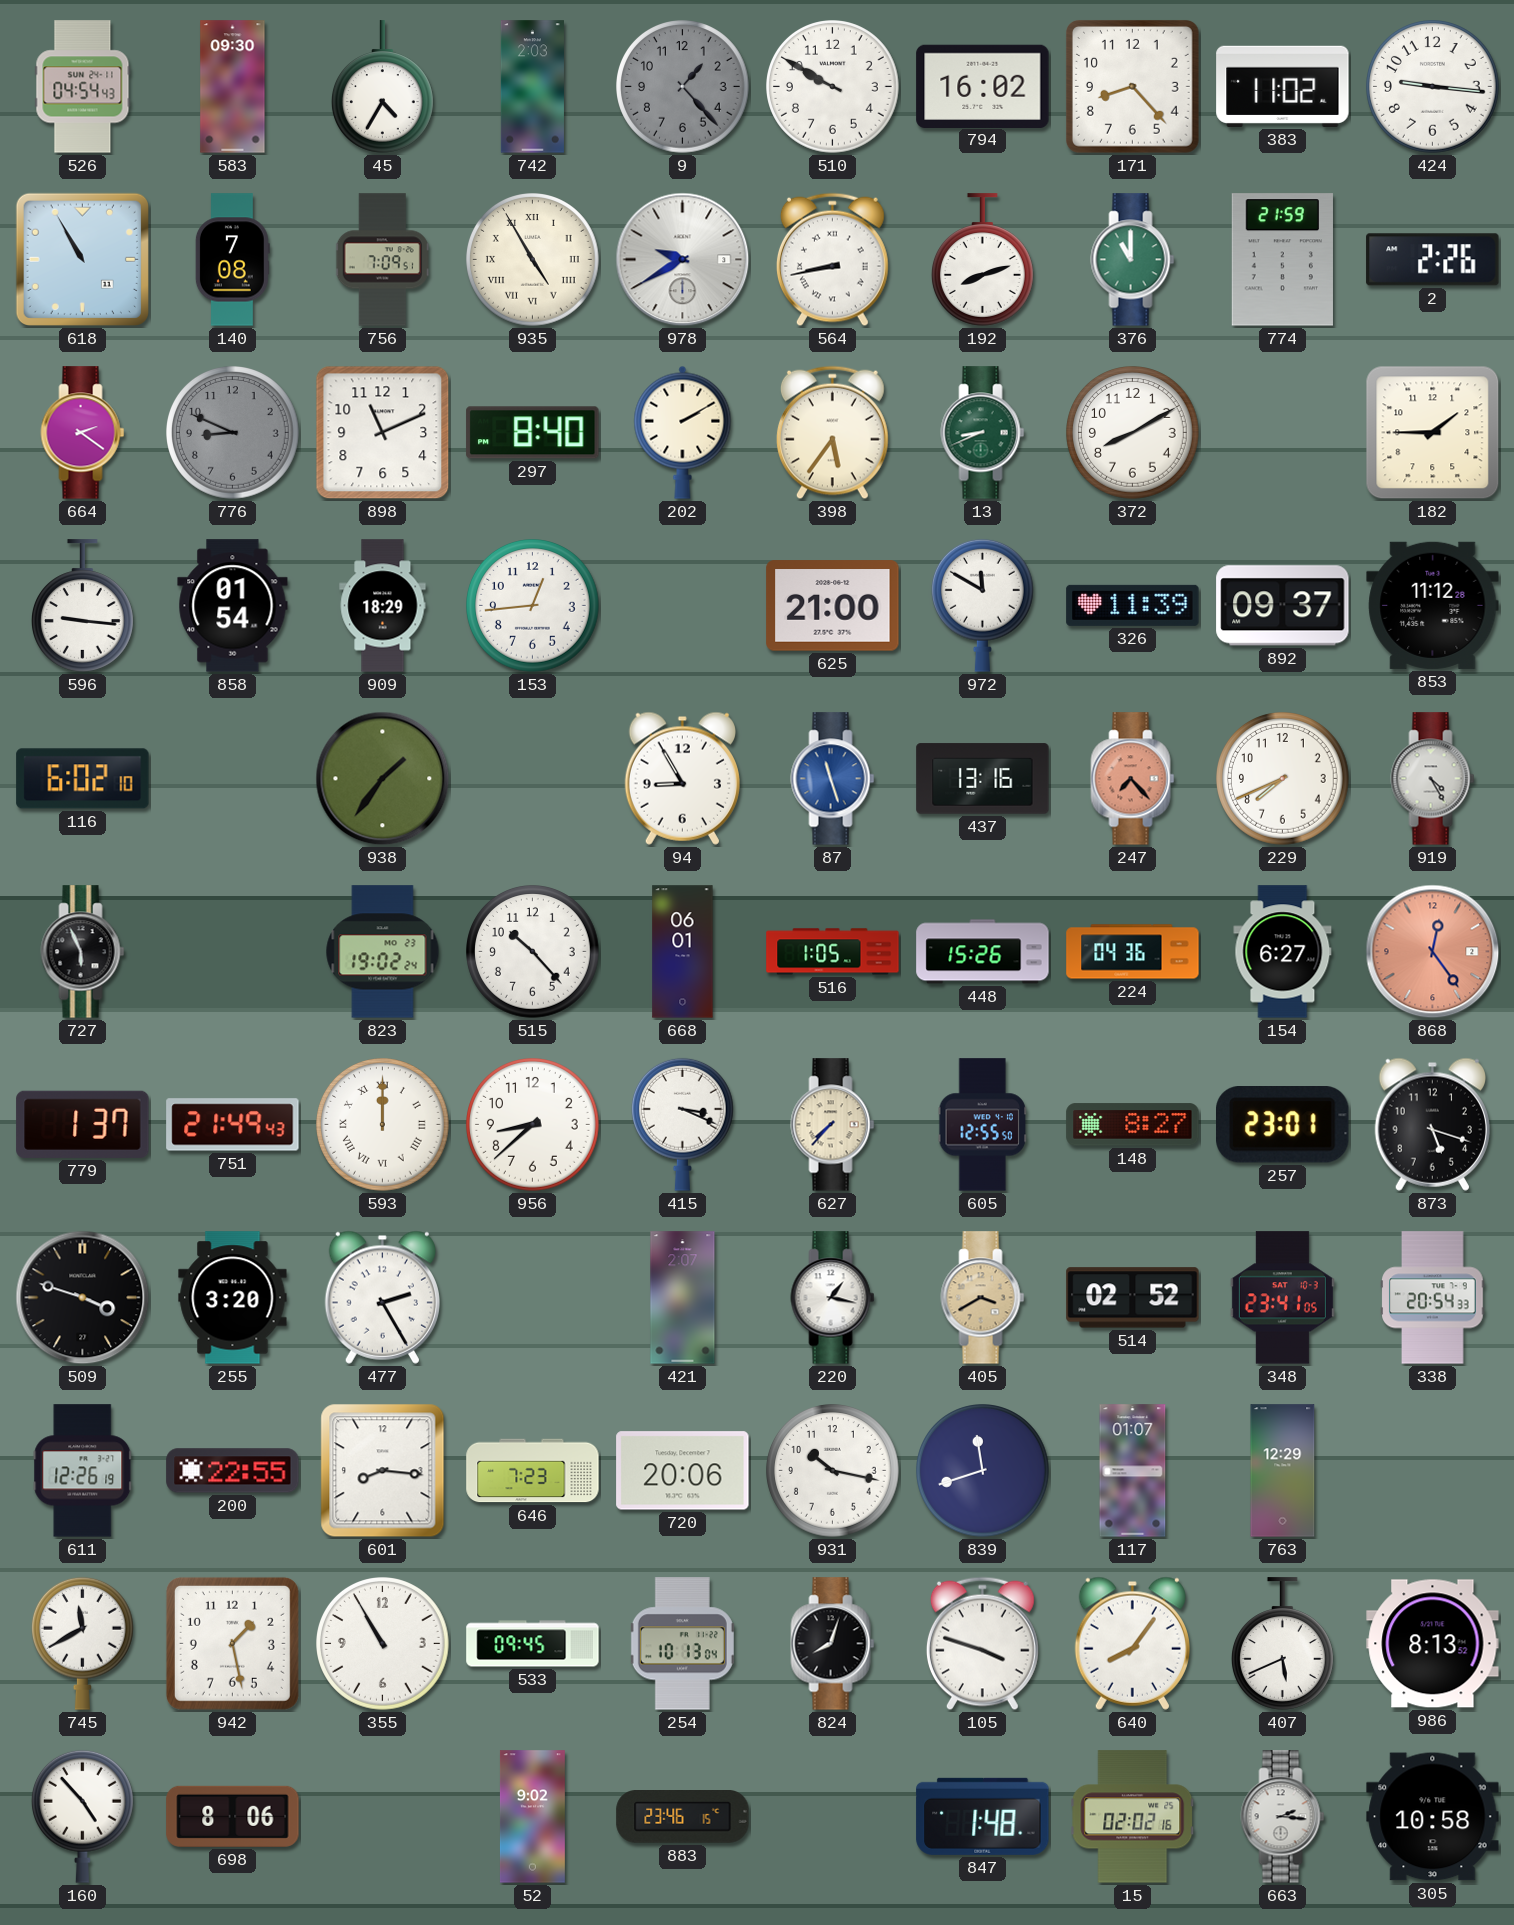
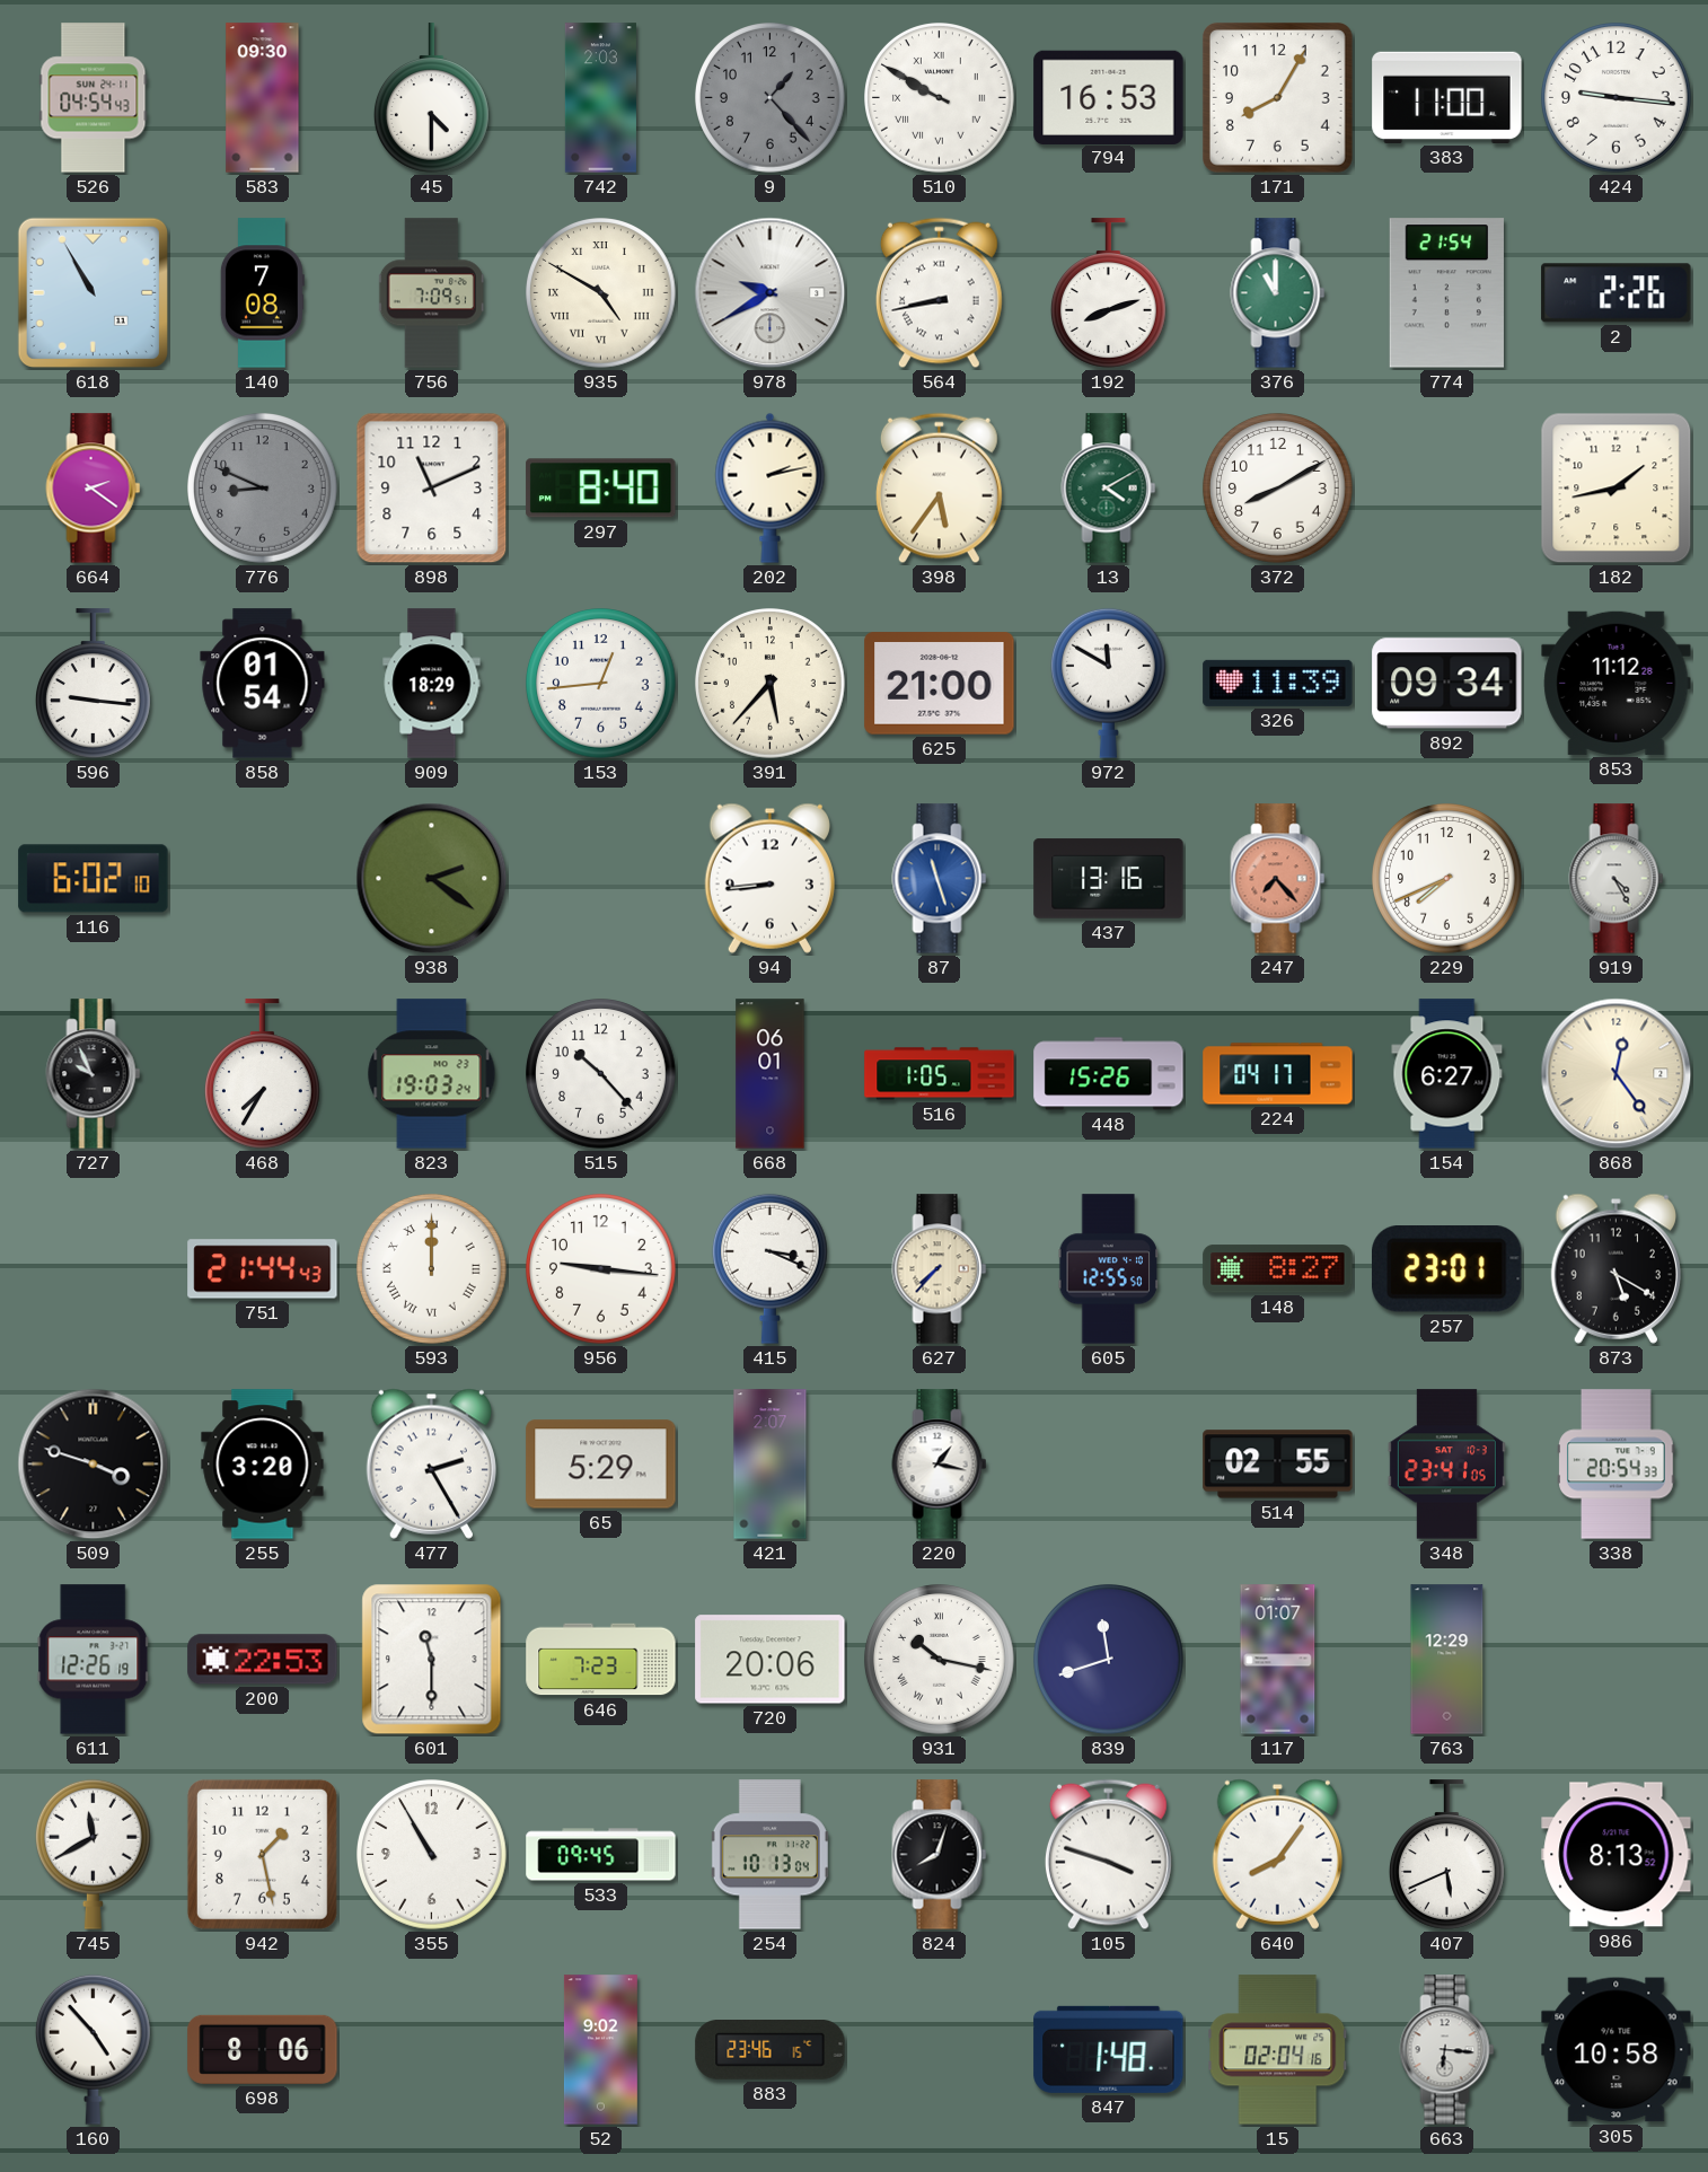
45: 4:35 -> 4:30
510 numerals: Arabic -> Roman
794: 16:02 -> 16:53
171: 8:23 -> 8:05
383: 11:02 -> 11:00
935: 4:55 -> 4:50
774: 21:59 -> 21:54
202: 2:10 -> 2:13
13: 8:41 -> 4:10
182: 1:45 -> 1:43
391: none -> 5:37
892: 09:37 -> 09:34
938: 1:36 -> 2:21
94: 8:55 -> 8:44
727: 5:56 -> 9:56
468: none -> 7:35
823: 19:02 -> 19:03
224: 04:36 -> 04:17
868 dial: salmon -> cream
779: 1:37 -> none
751: 21:49 -> 21:44
956: 8:38 -> 9:16
873: 5:18 -> 5:20
65: none -> 5:29
405: 3:40 -> none
514: 02:52 -> 02:55
200: 22:55 -> 22:53
601: 8:16 -> 11:30
931 numerals: Arabic -> Roman
15: 02:02 -> 02:04
663: 2:16 -> 6:16
